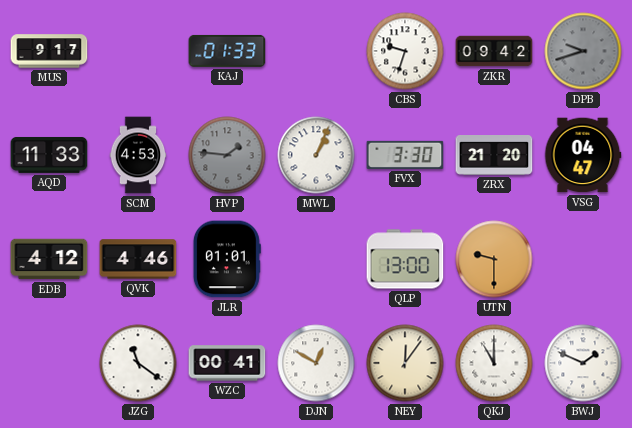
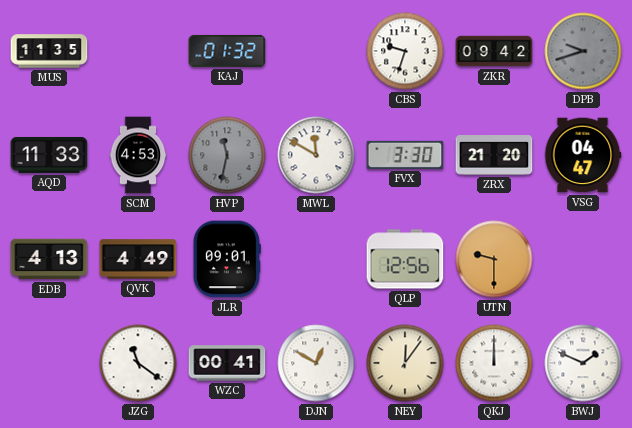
MUS: 9:17 -> 11:35
KAJ: 01:33 -> 01:32
HVP: 1:46 -> 11:32
MWL: 1:04 -> 11:50
EDB: 4:12 -> 4:13
QVK: 4:46 -> 4:49
JLR: 01:01 -> 09:01
QLP: 13:00 -> 12:56
QKJ: 11:00 -> 12:00
